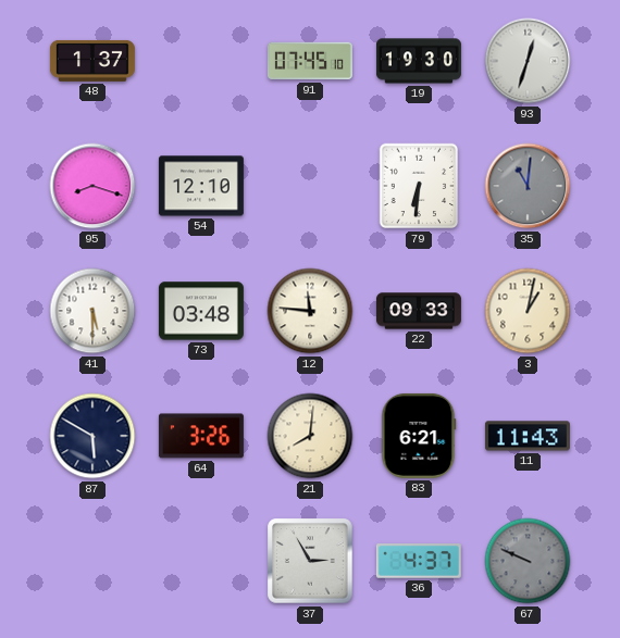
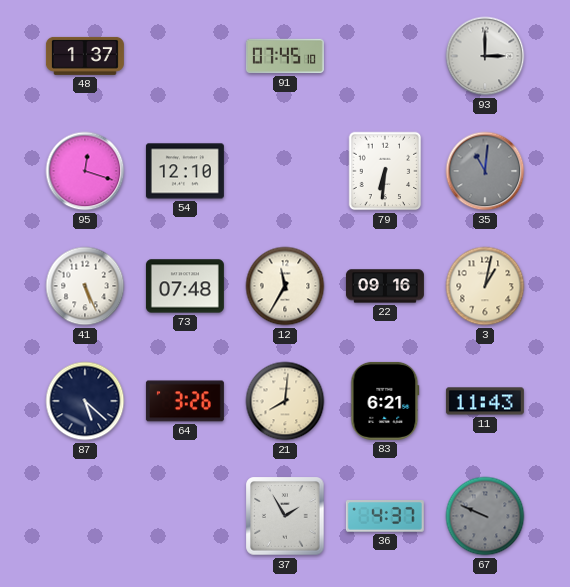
19: 19:30 -> none
93: 12:33 -> 3:00
95: 8:18 -> 12:18
41: 5:30 -> 5:26
73: 03:48 -> 07:48
12: 11:46 -> 11:35
22: 09:33 -> 09:16
87: 5:50 -> 5:22
37: 2:55 -> 1:55
